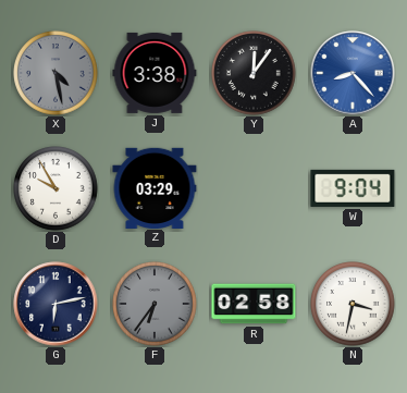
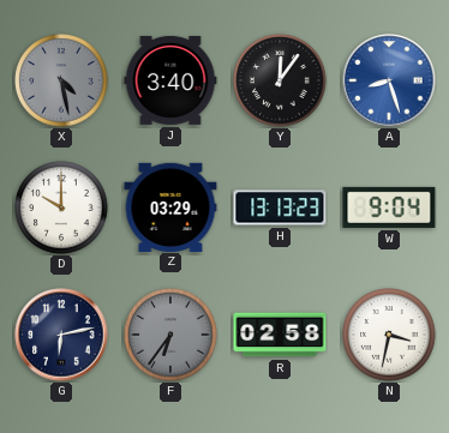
J: 3:38 -> 3:40
A: 8:23 -> 8:27
D: 9:55 -> 10:00
H: none -> 13:13
